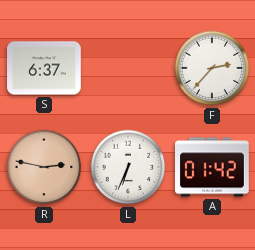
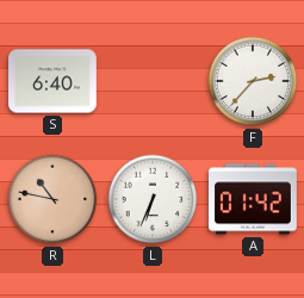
S: 6:37 -> 6:40
R: 2:47 -> 10:47
